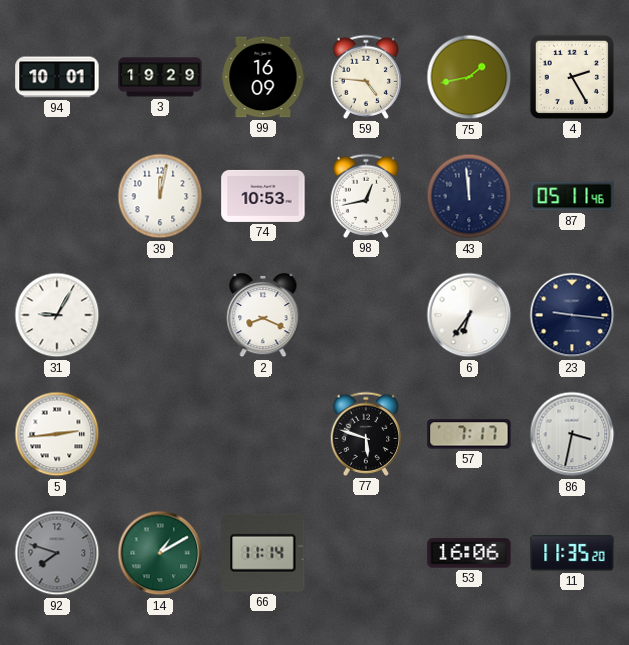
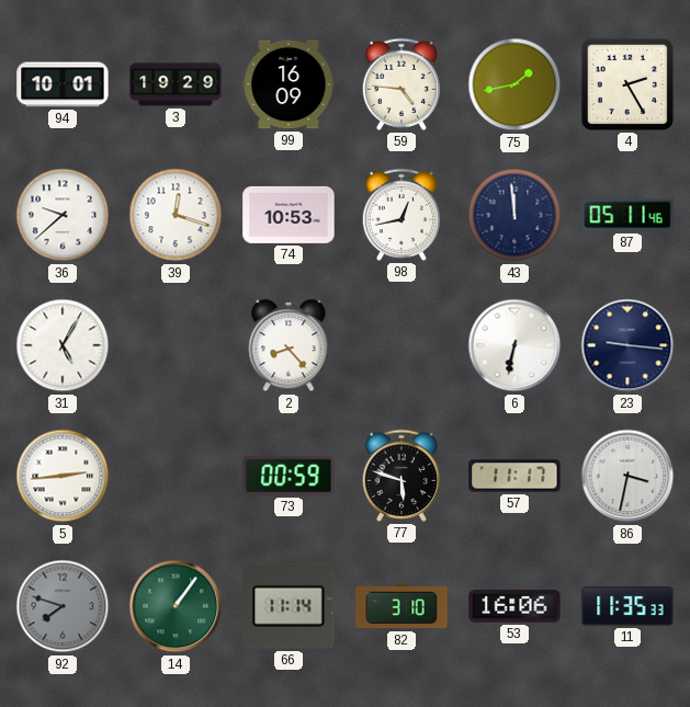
36: none -> 9:38
39: 12:02 -> 12:18
31: 9:05 -> 5:05
2: 8:19 -> 8:23
6: 6:36 -> 6:32
73: none -> 00:59
57: 7:17 -> 11:17
14: 1:10 -> 1:06
82: none -> 3:10
11: 11:35:20 -> 11:35:33
